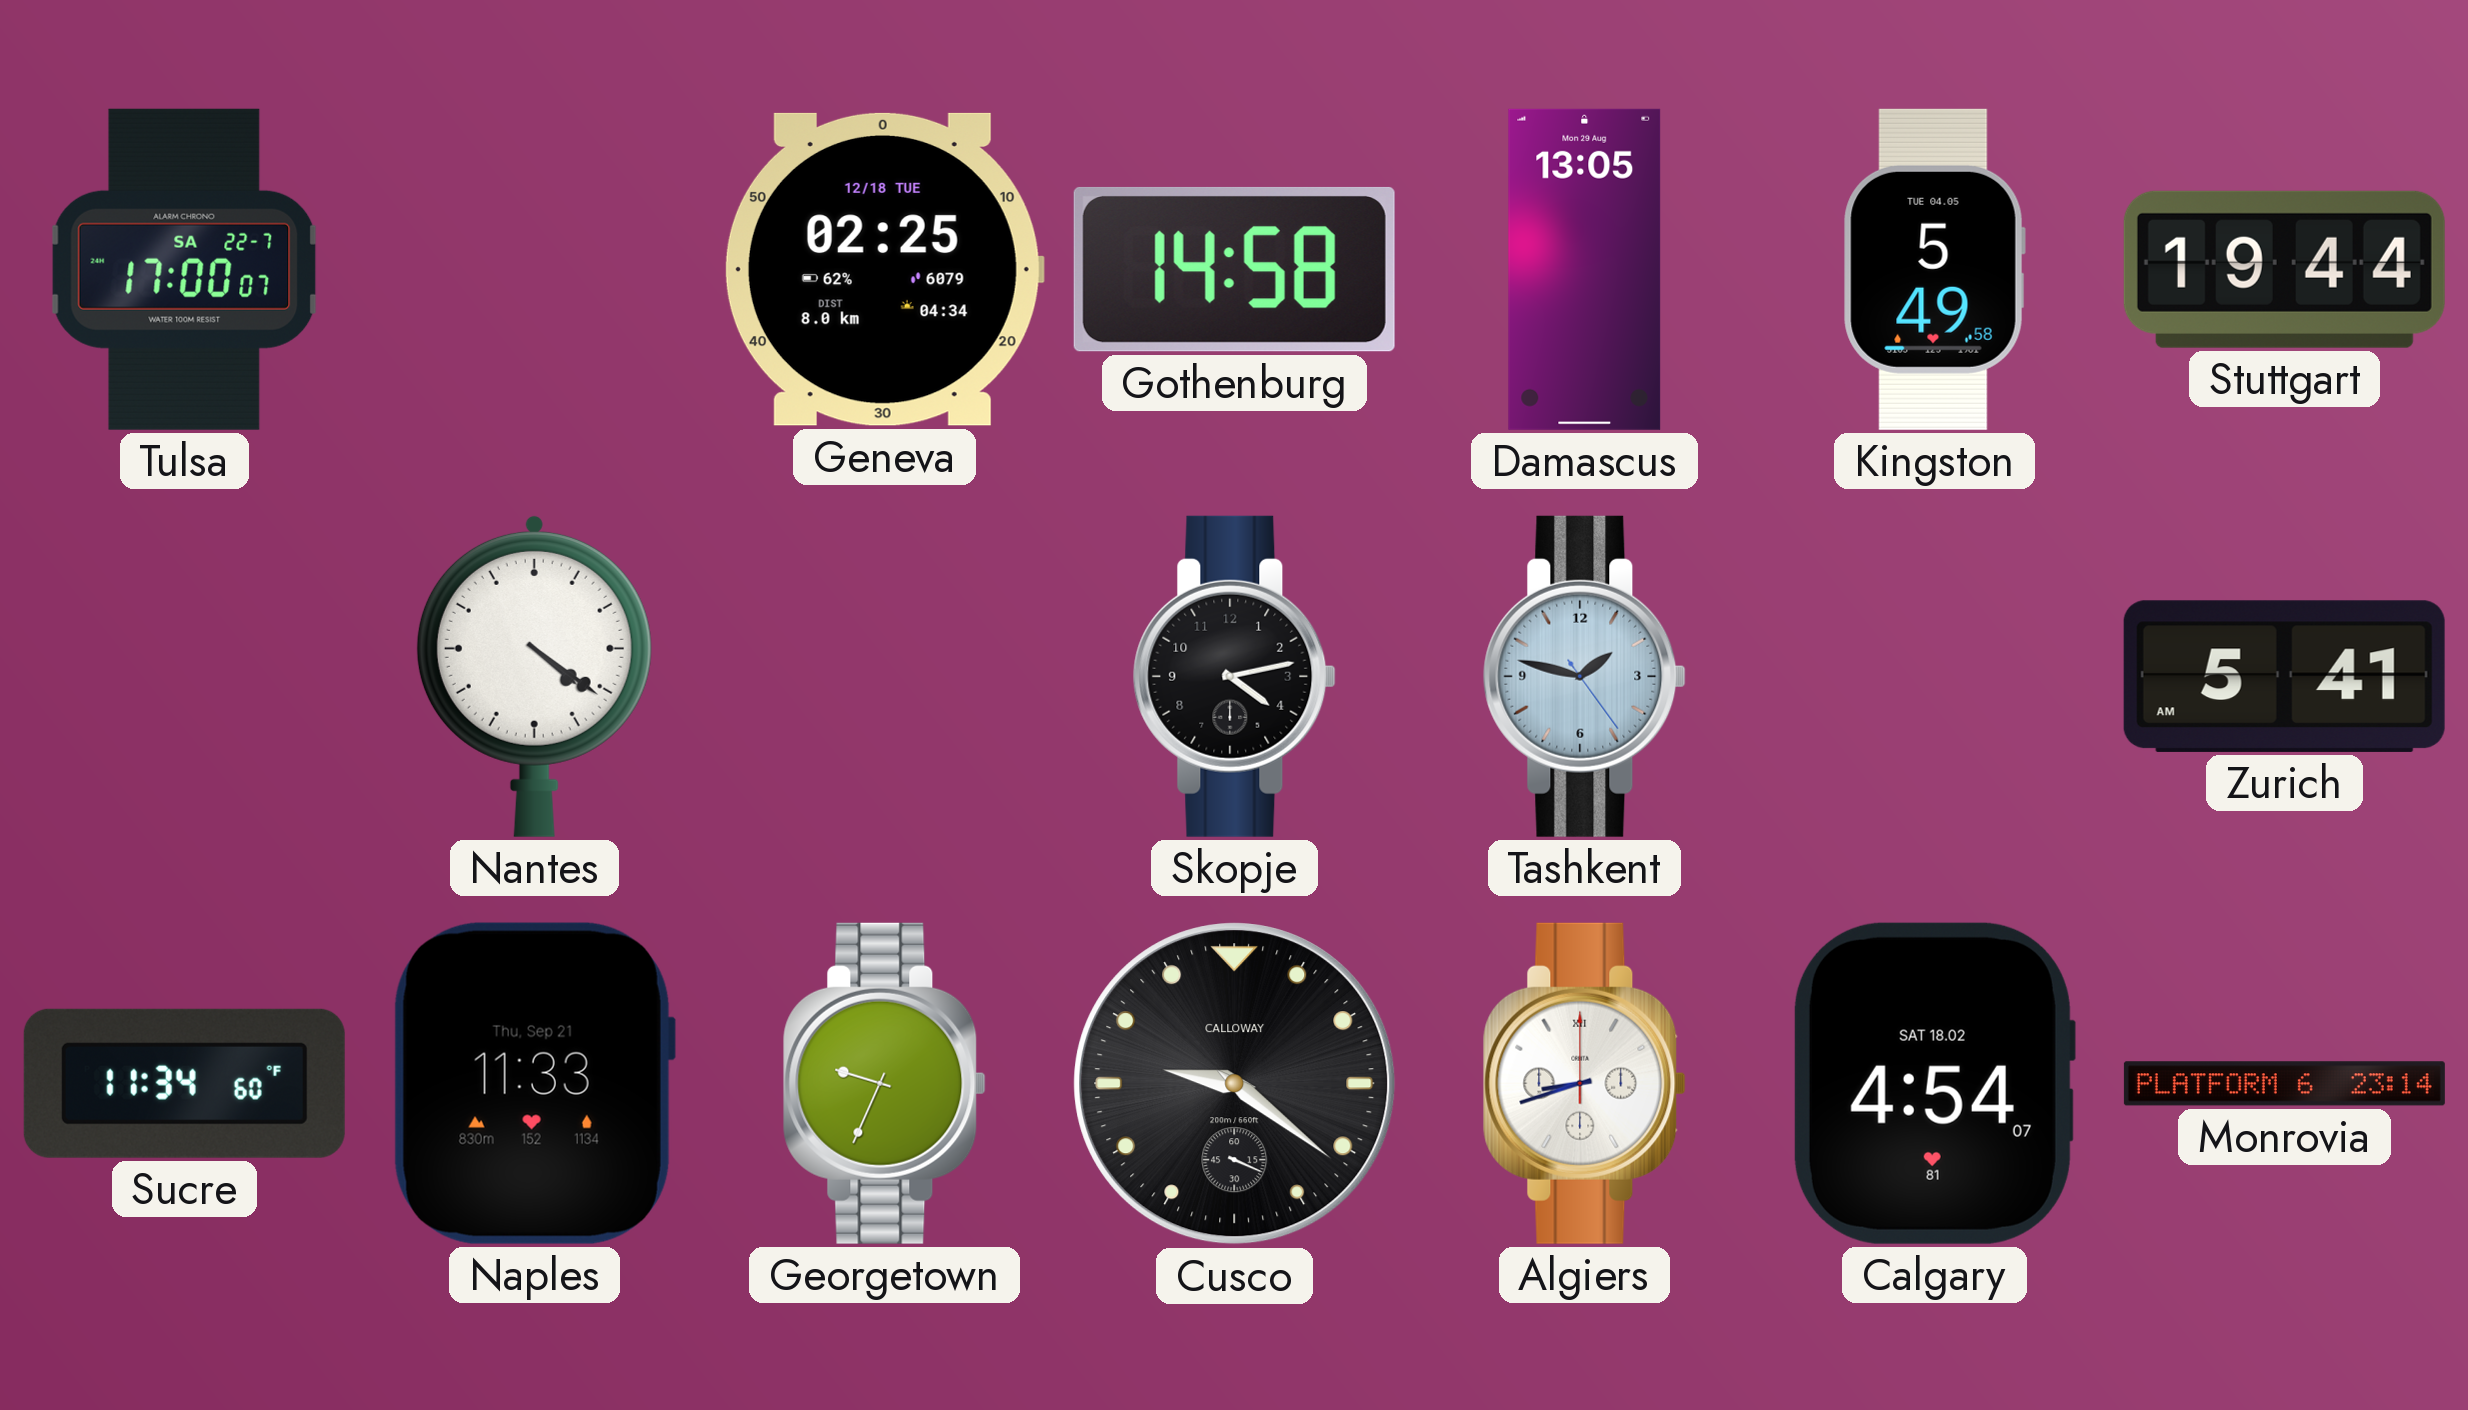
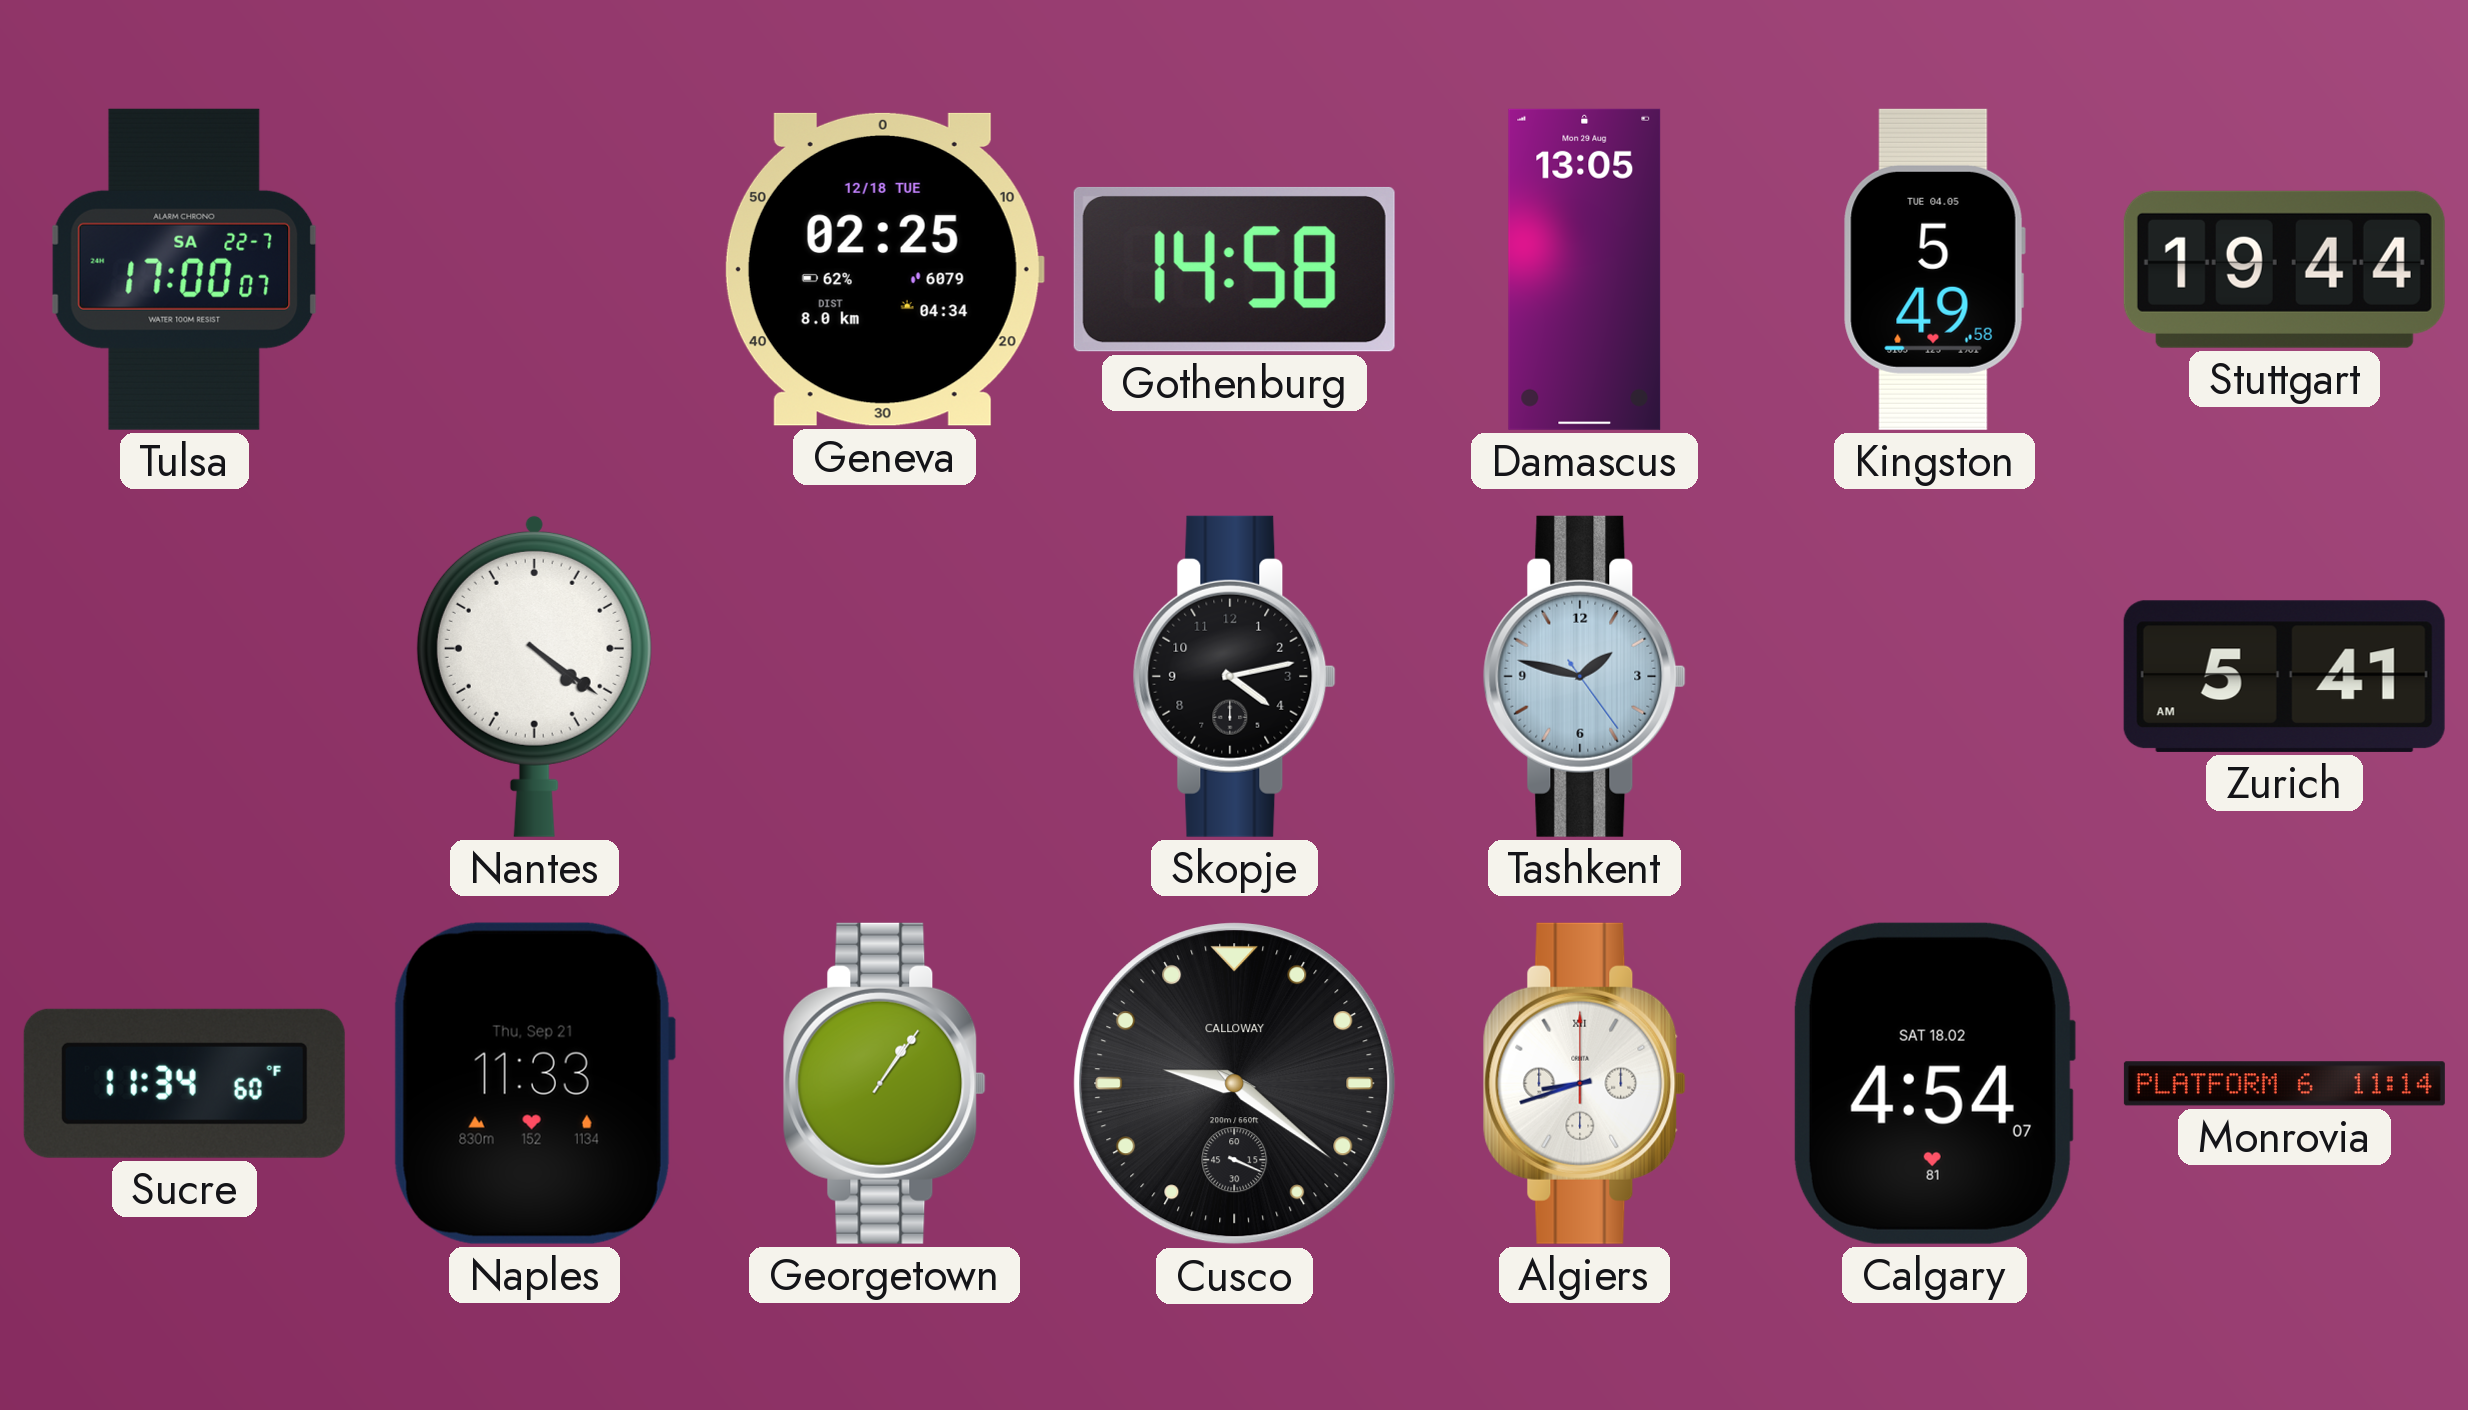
Georgetown: 9:34 -> 1:06
Monrovia: 23:14 -> 11:14
